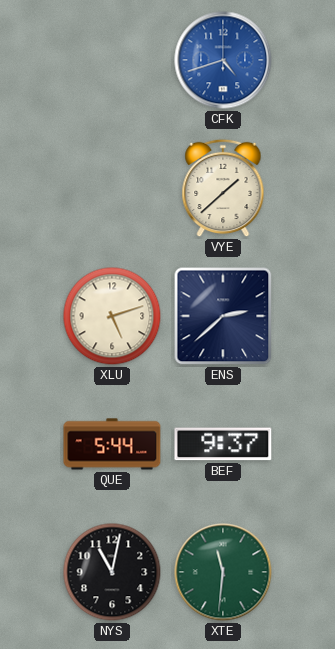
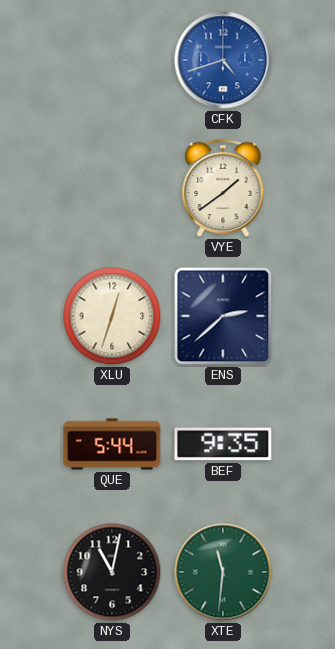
VYE: 1:38 -> 1:39
XLU: 5:12 -> 12:33
BEF: 9:37 -> 9:35
